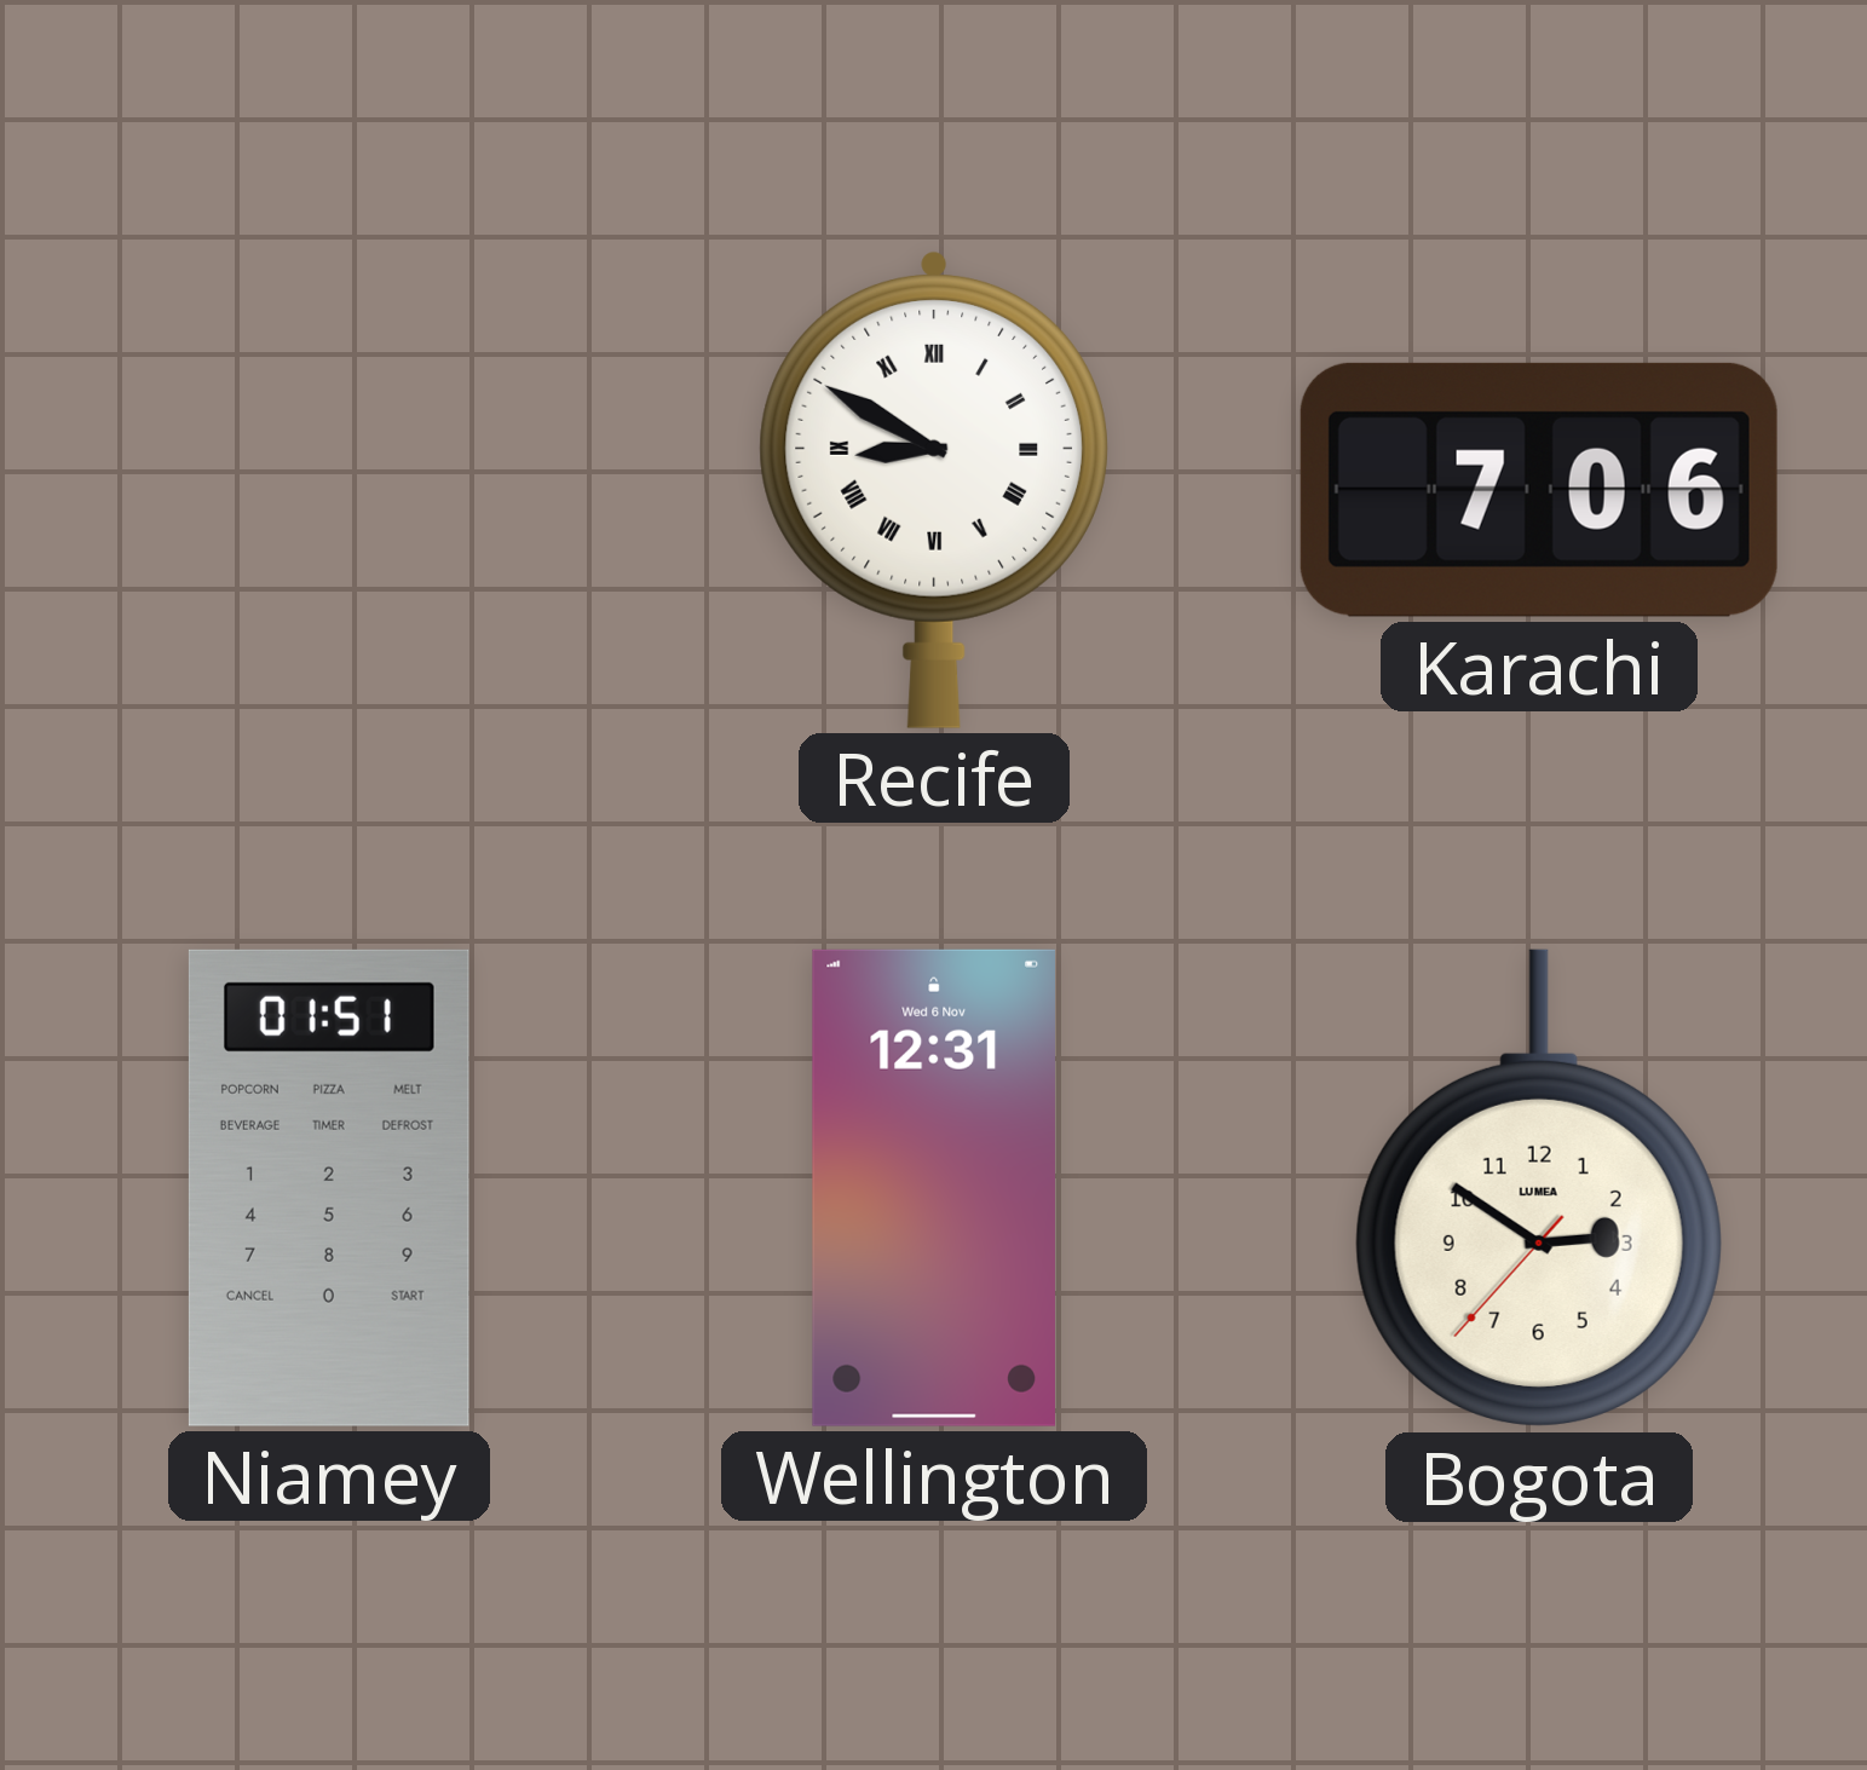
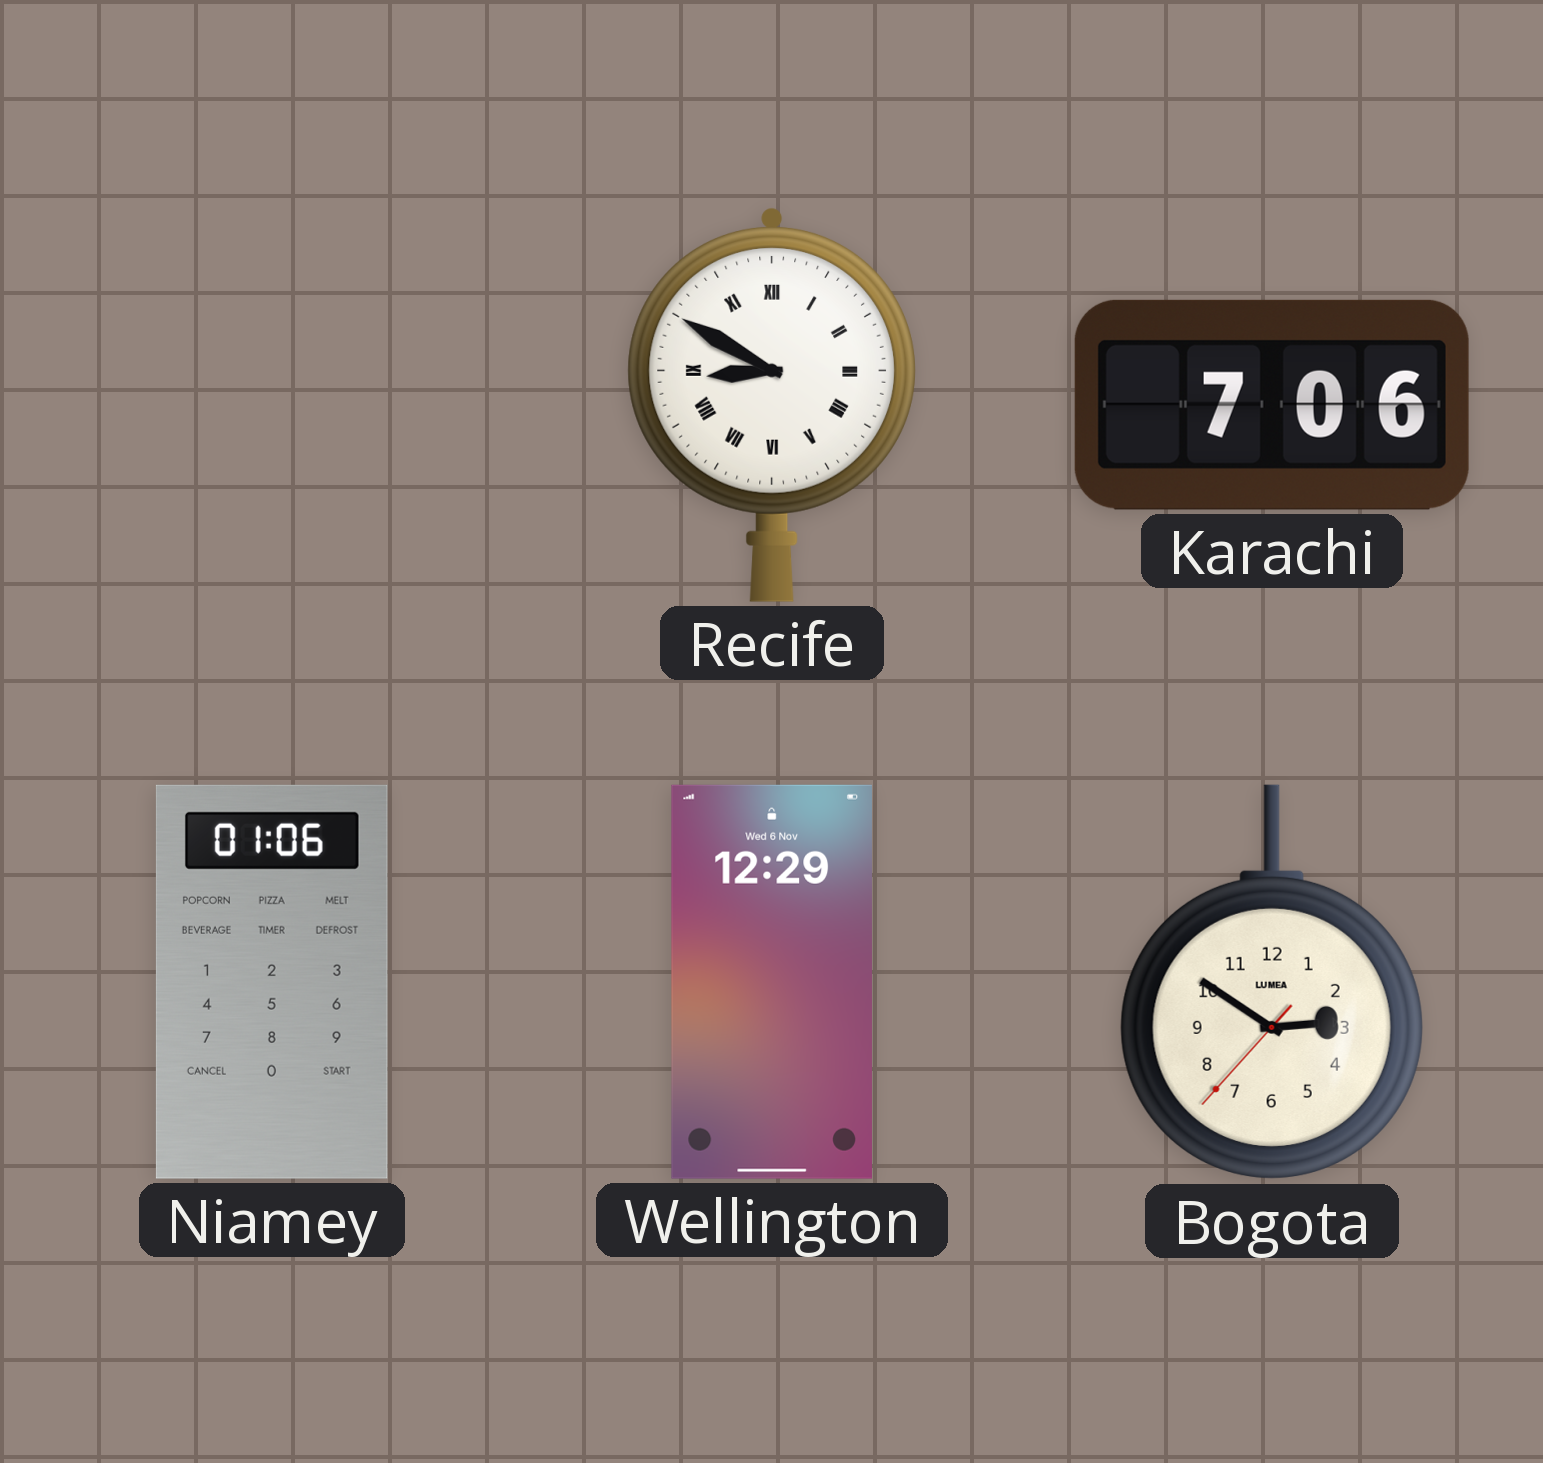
Niamey: 01:51 -> 01:06
Wellington: 12:31 -> 12:29
